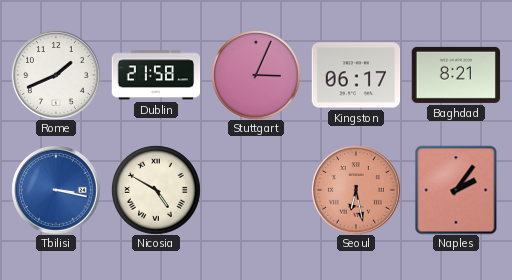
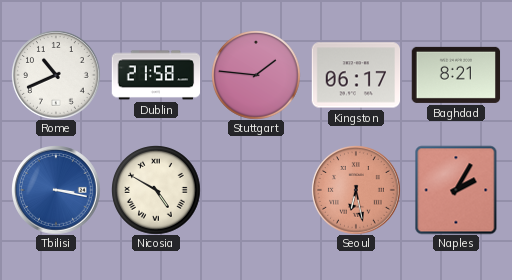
Rome: 1:41 -> 10:41
Stuttgart: 3:04 -> 1:46
Naples: 2:06 -> 2:05
